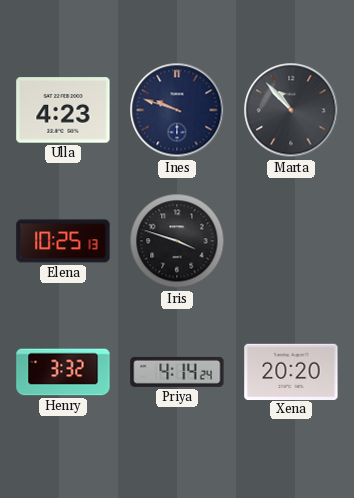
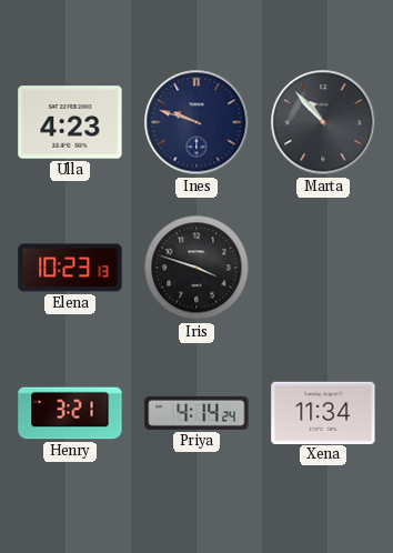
Elena: 10:25 -> 10:23
Henry: 3:32 -> 3:21
Xena: 20:20 -> 11:34
